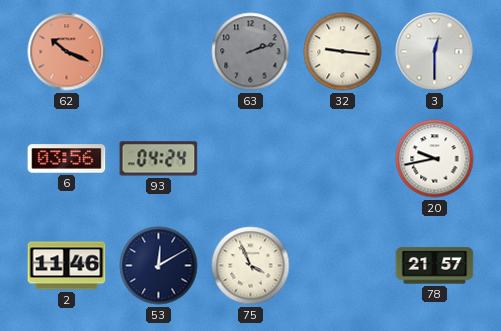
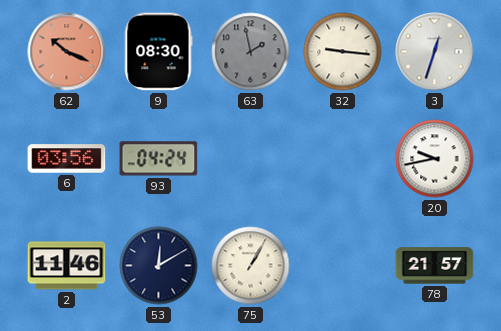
9: none -> 08:30
63: 2:12 -> 1:58
3: 12:30 -> 12:33
75: 3:56 -> 1:05
